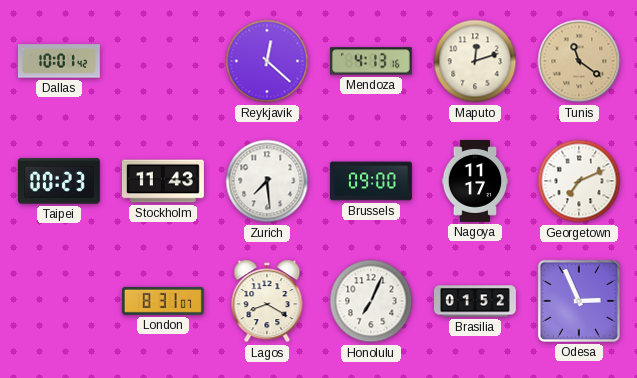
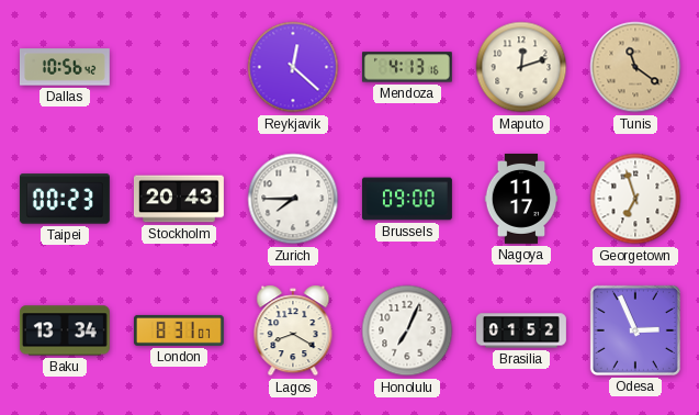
Dallas: 10:01 -> 10:56
Stockholm: 11:43 -> 20:43
Zurich: 7:29 -> 7:45
Georgetown: 7:11 -> 6:57
Baku: none -> 13:34
